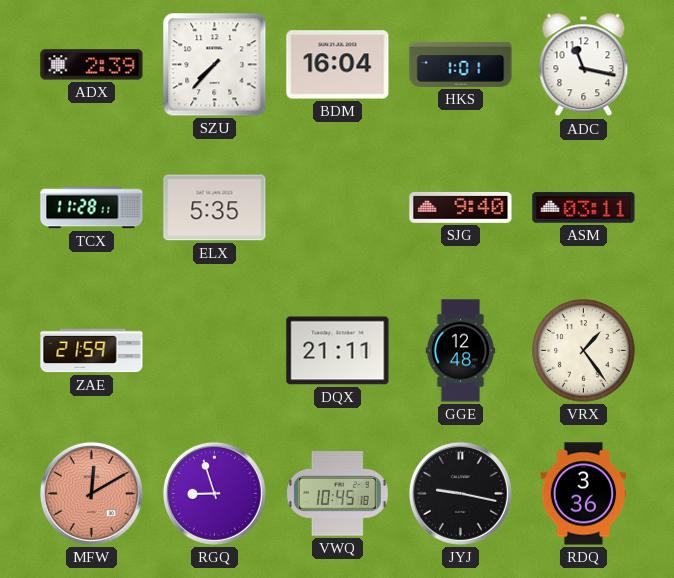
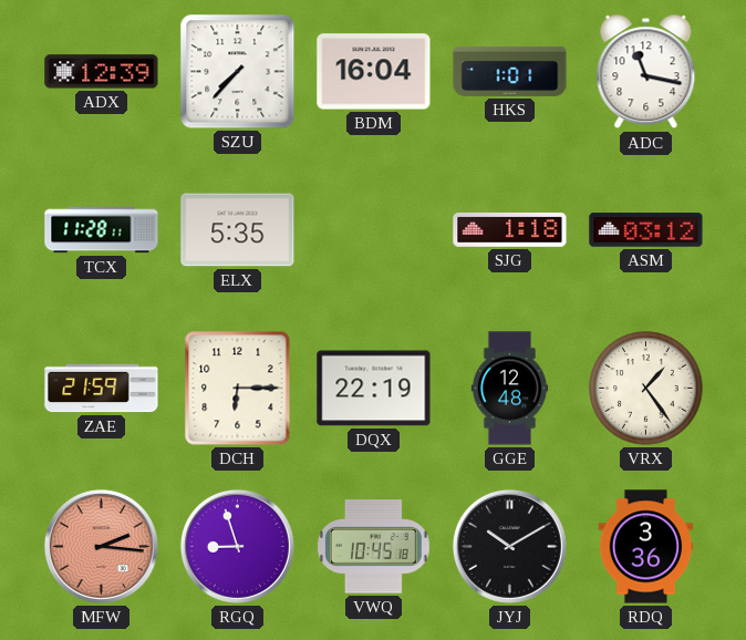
ADX: 2:39 -> 12:39
SJG: 9:40 -> 1:18
ASM: 03:11 -> 03:12
DCH: none -> 6:15
DQX: 21:11 -> 22:19
MFW: 12:10 -> 2:16
JYJ: 9:17 -> 10:10
